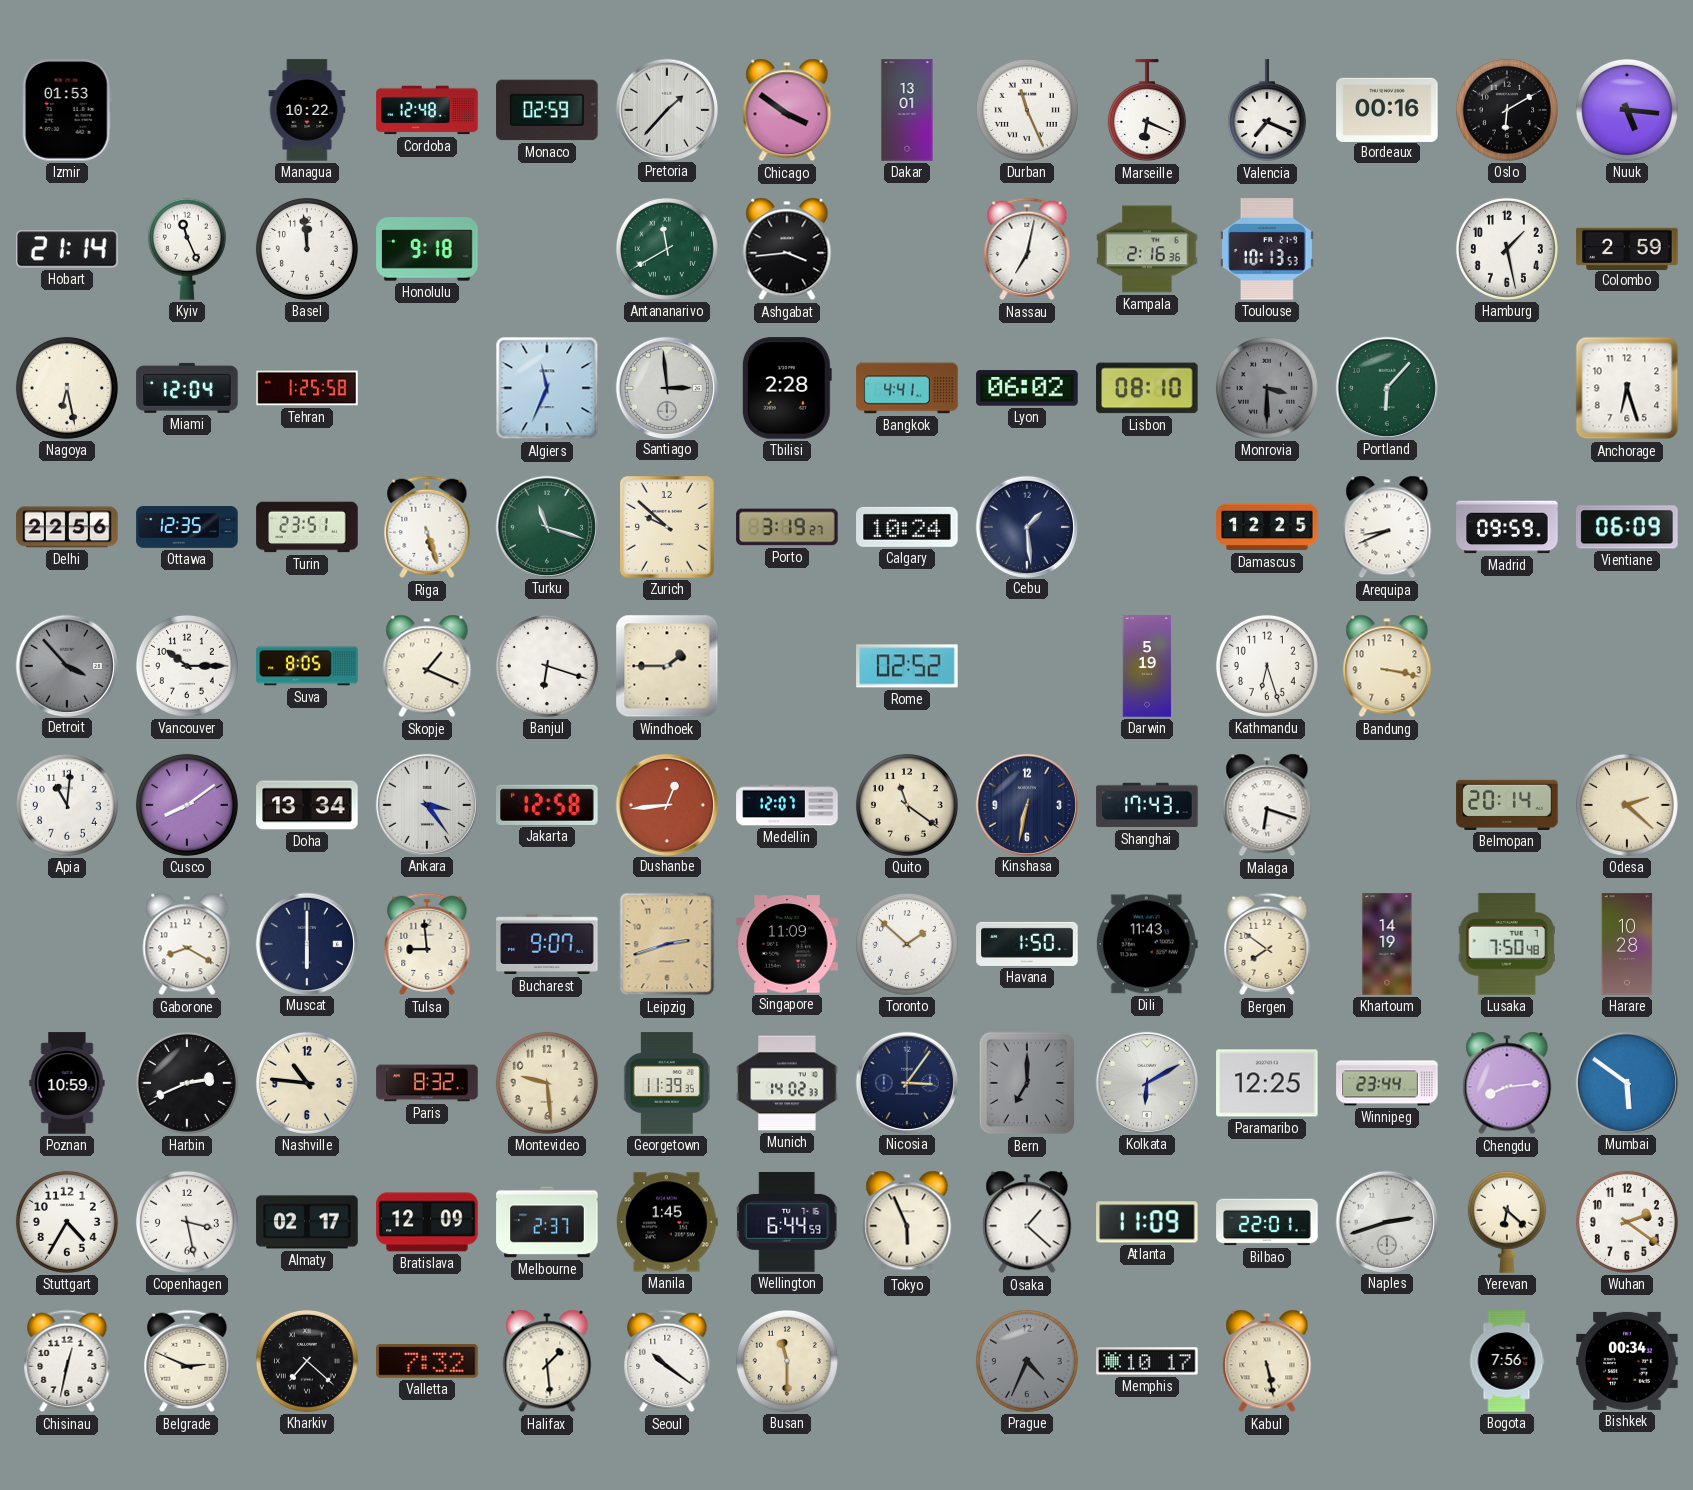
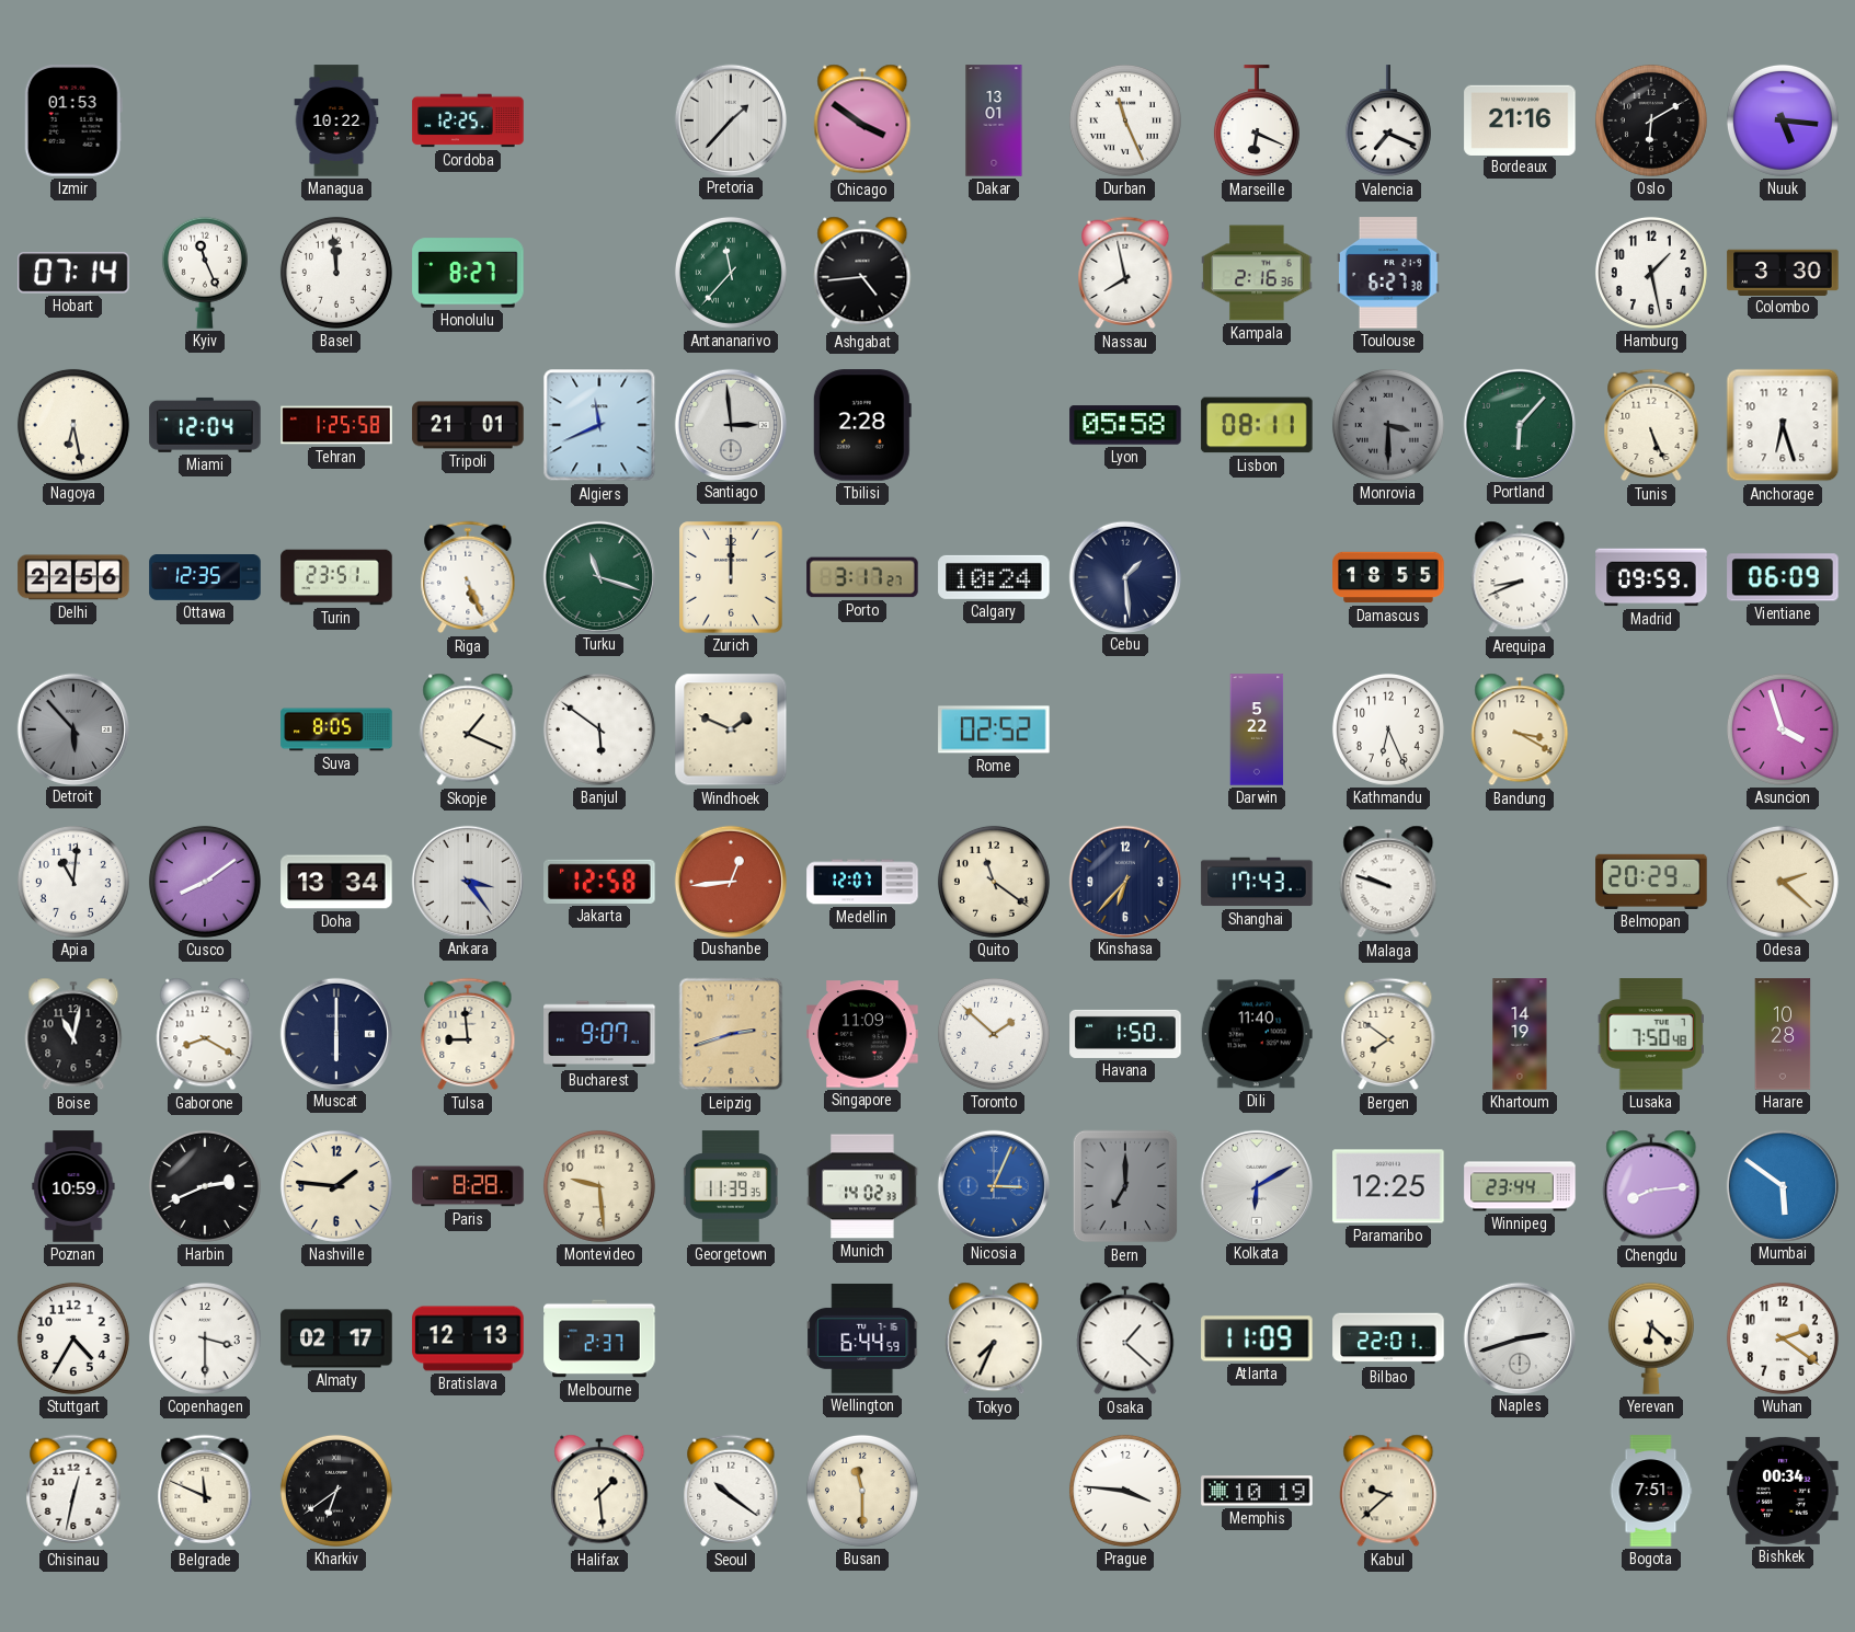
Cordoba: 12:48 -> 12:25
Monaco: 02:59 -> none
Bordeaux: 00:16 -> 21:16
Hobart: 21:14 -> 07:14
Honolulu: 9:18 -> 8:27
Antananarivo: 11:40 -> 11:37
Ashgabat: 3:44 -> 4:44
Nassau: 7:02 -> 7:58
Toulouse: 10:13 -> 6:27
Colombo: 2:59 -> 3:30
Tripoli: none -> 21:01
Algiers: 11:34 -> 11:41
Bangkok: 4:41 -> none
Lyon: 06:02 -> 05:58
Lisbon: 08:10 -> 08:11
Tunis: none -> 5:26
Riga: 5:27 -> 5:26
Zurich: 9:52 -> 12:00
Porto: 3:19 -> 3:17
Damascus: 12:25 -> 18:55
Detroit: 3:53 -> 5:53
Vancouver: 10:15 -> none
Banjul: 6:18 -> 5:51
Windhoek: 1:45 -> 1:49
Darwin: 5:19 -> 5:22
Kathmandu: 6:27 -> 6:26
Bandung: 3:17 -> 3:20
Asuncion: none -> 3:57
Kinshasa: 6:32 -> 6:37
Malaga: 6:18 -> 9:48
Belmopan: 20:14 -> 20:29
Boise: none -> 11:02
Dili: 11:43 -> 11:40
Nashville: 10:46 -> 1:46
Paris: 8:32 -> 8:28
Nicosia: 3:06 -> 3:04
Nicosia dial: navy -> blue
Copenhagen: 3:28 -> 3:30
Bratislava: 12:09 -> 12:13
Manila: 1:45 -> none
Tokyo: 5:56 -> 7:34
Belgrade: 2:49 -> 11:49
Kharkiv: 7:22 -> 6:39
Valletta: 7:32 -> none
Prague: 4:34 -> 3:46
Prague dial: grey -> white
Memphis: 10:17 -> 10:19
Kabul: 5:28 -> 9:38
Bogota: 7:56 -> 7:51
